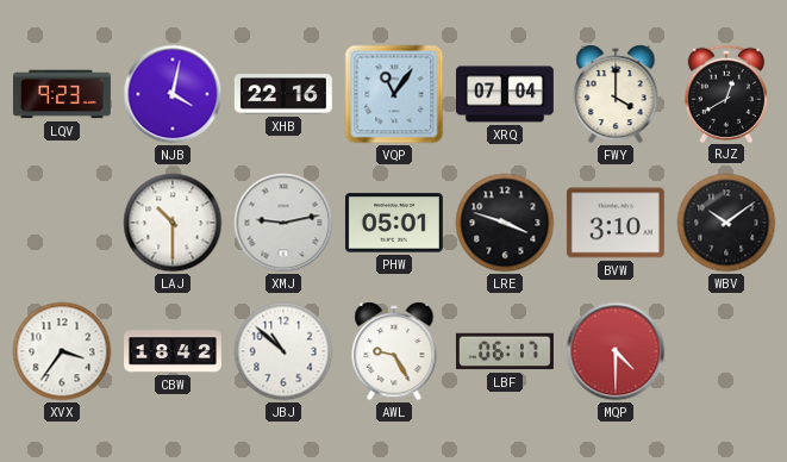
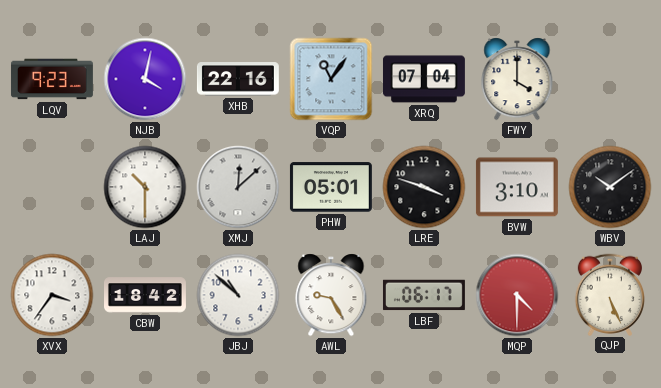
RJZ: 12:40 -> none
XMJ: 9:13 -> 12:08
QJP: none -> 5:26
